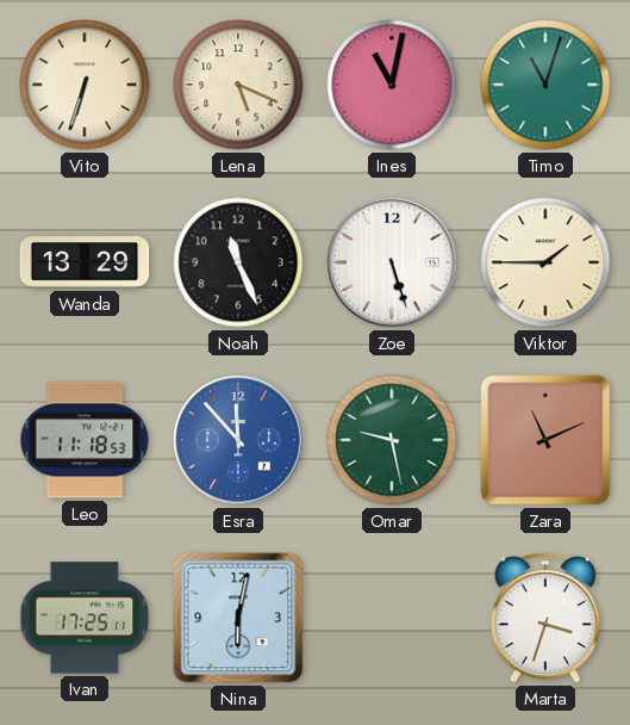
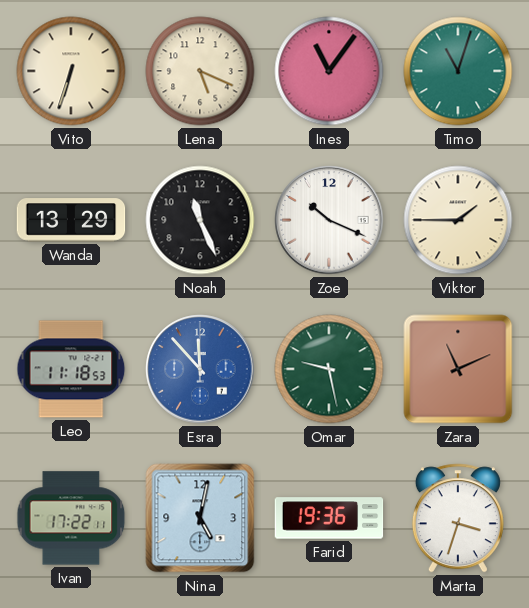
Ines: 11:02 -> 11:06
Zoe: 5:27 -> 10:19
Ivan: 17:25 -> 17:22
Nina: 6:02 -> 5:02
Farid: none -> 19:36
